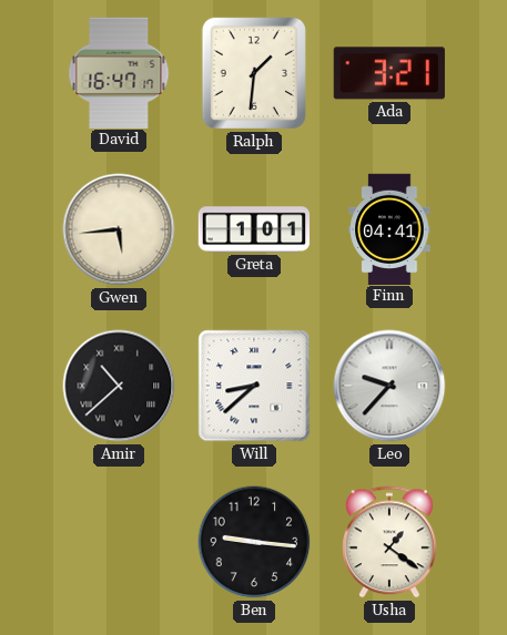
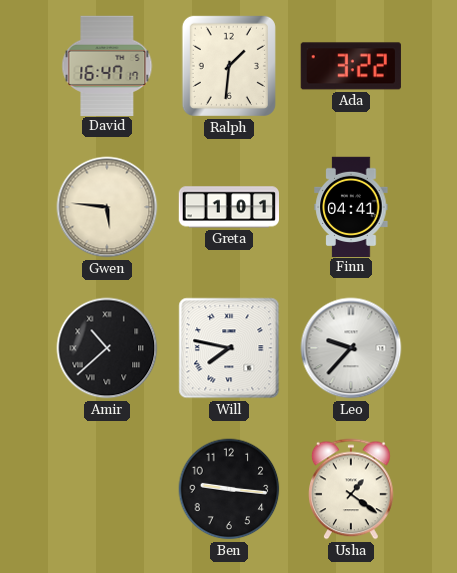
Ada: 3:21 -> 3:22
Gwen: 5:44 -> 5:46
Will: 8:38 -> 7:47
